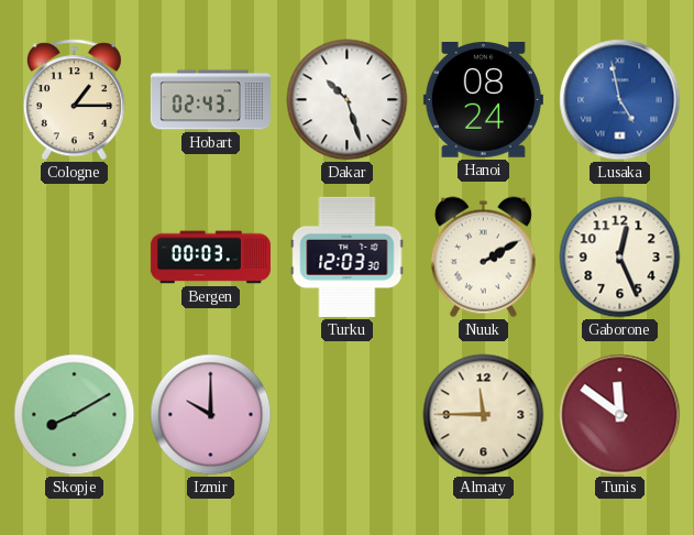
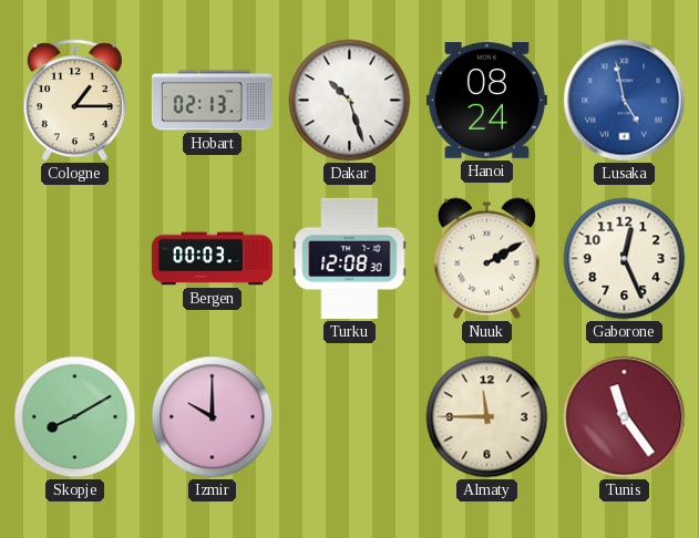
Hobart: 02:43 -> 02:13
Turku: 12:03 -> 12:08
Tunis: 11:51 -> 11:24
